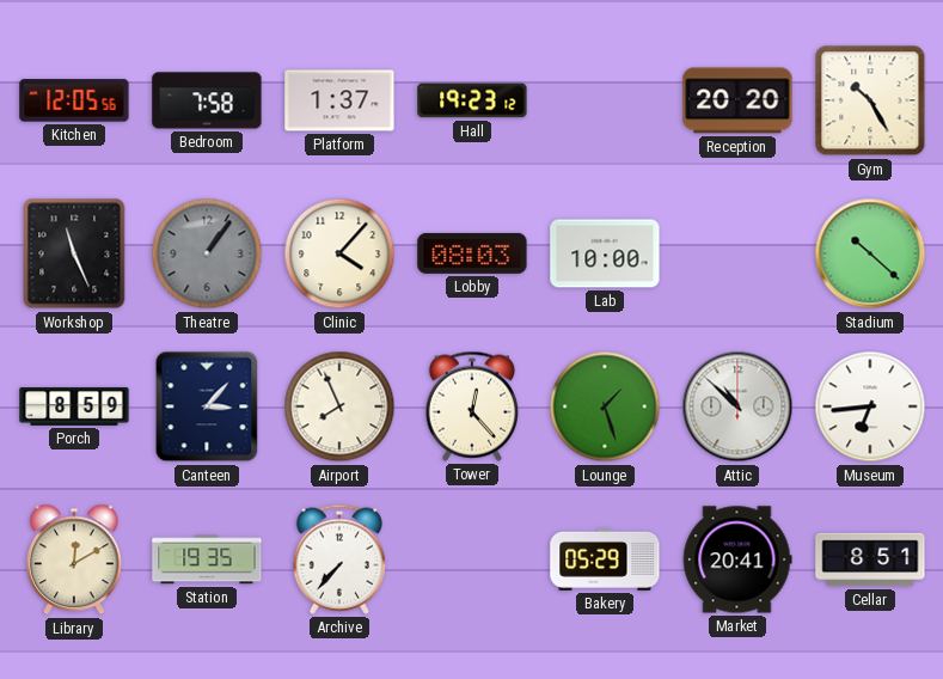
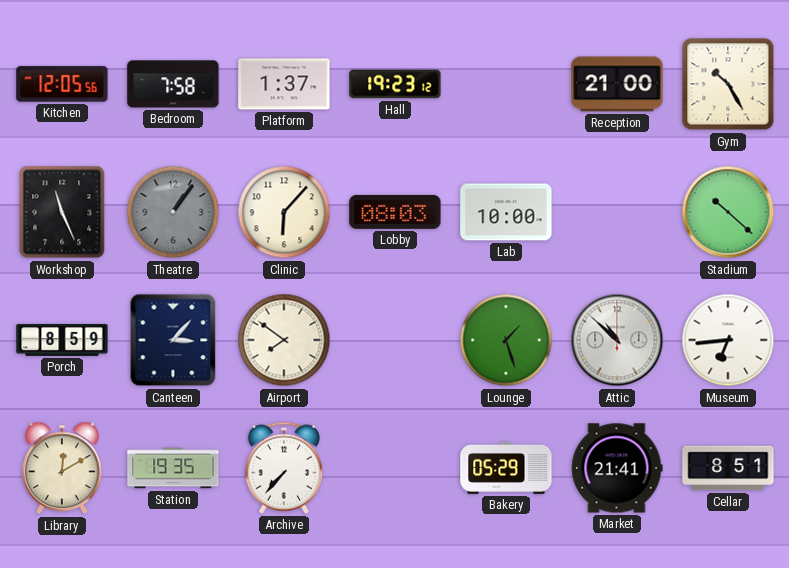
Reception: 20:20 -> 21:00
Clinic: 4:07 -> 6:07
Airport: 7:56 -> 7:51
Tower: 12:23 -> none
Market: 20:41 -> 21:41
